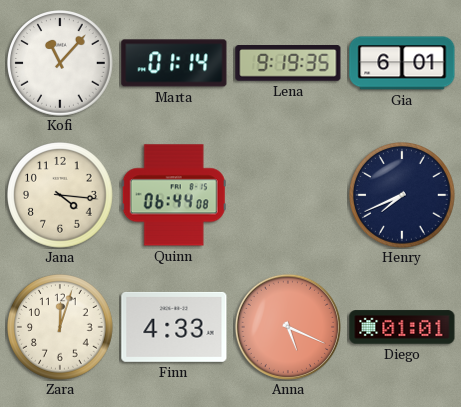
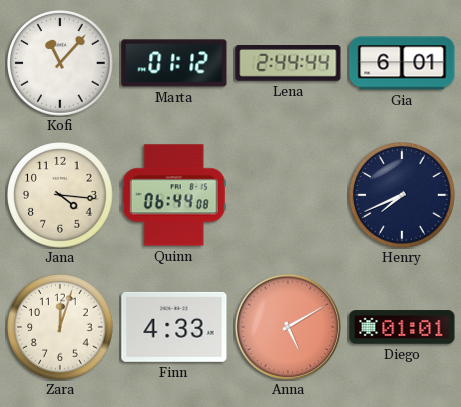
Marta: 01:14 -> 01:12
Lena: 9:19 -> 2:44
Anna: 5:19 -> 5:10
